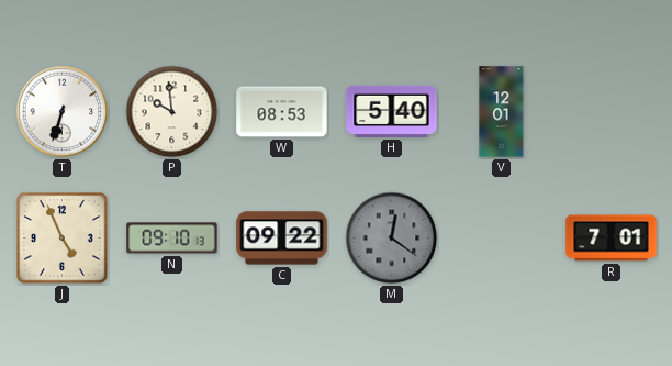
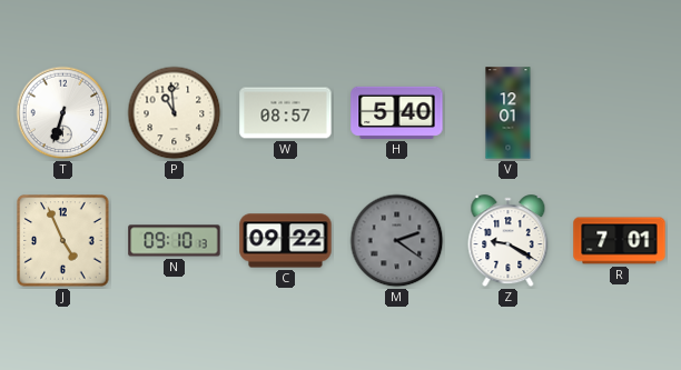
P: 9:59 -> 10:59
W: 08:53 -> 08:57
M: 12:21 -> 2:21
Z: none -> 9:20
